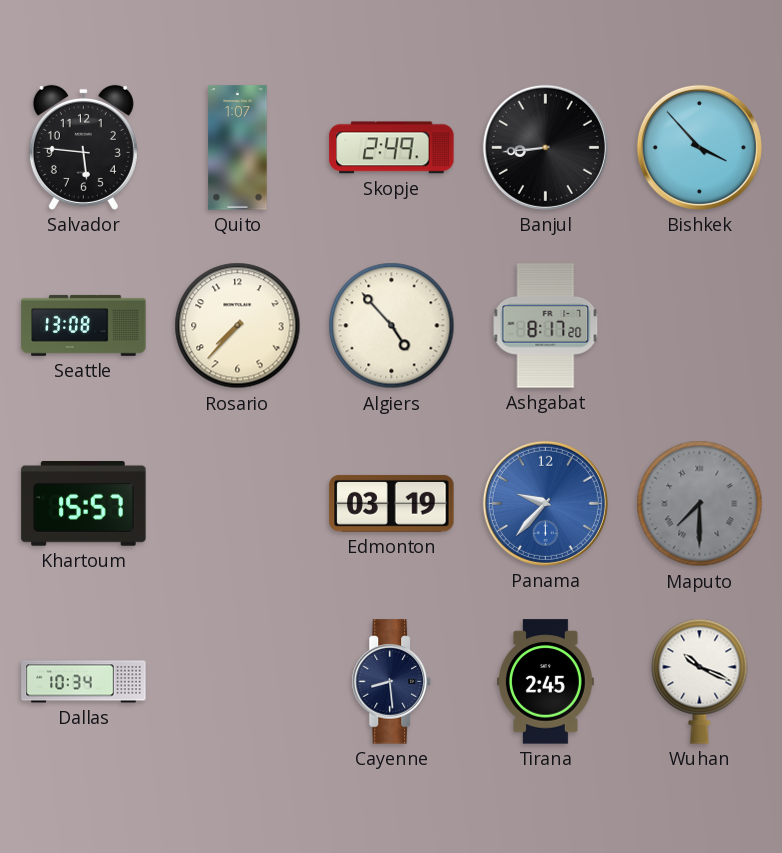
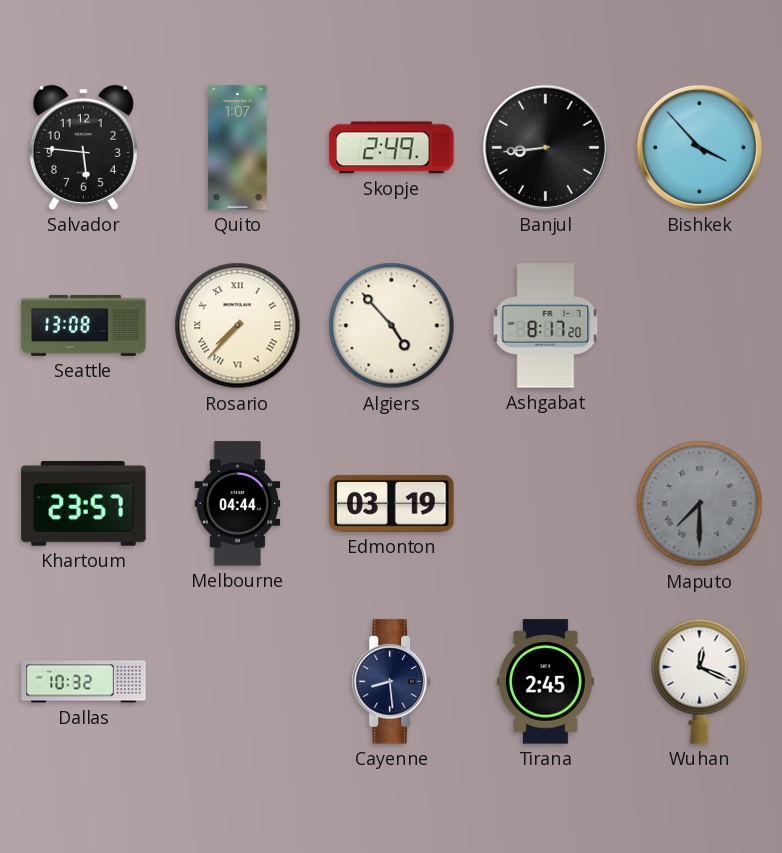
Rosario numerals: Arabic -> Roman
Khartoum: 15:57 -> 23:57
Melbourne: none -> 04:44
Panama: 9:37 -> none
Dallas: 10:34 -> 10:32
Wuhan: 10:19 -> 12:19
